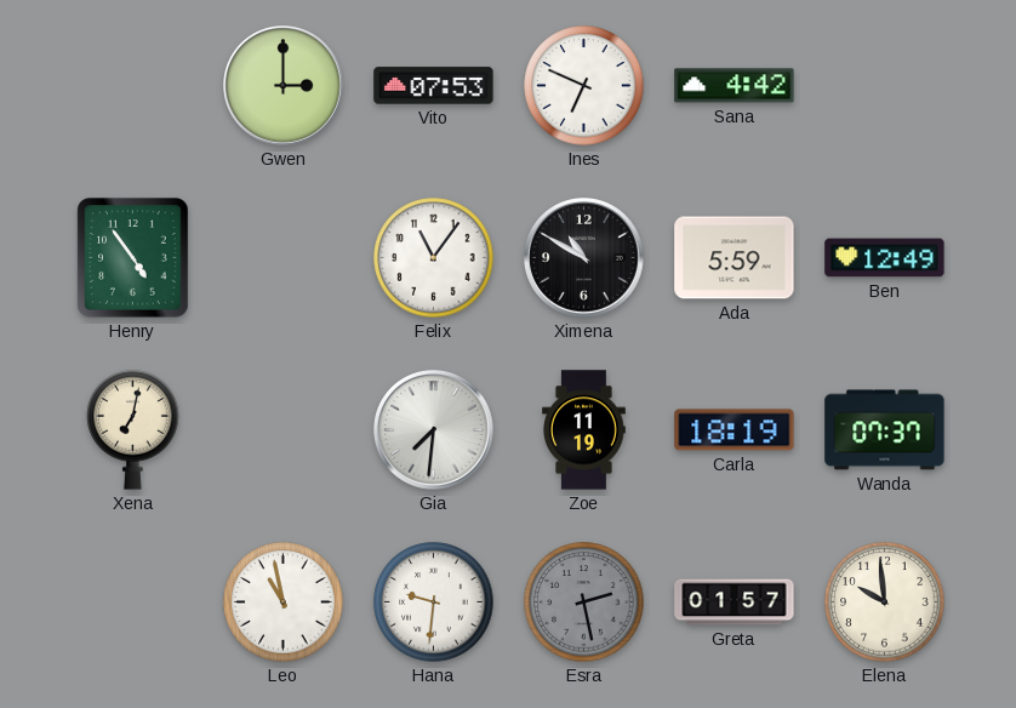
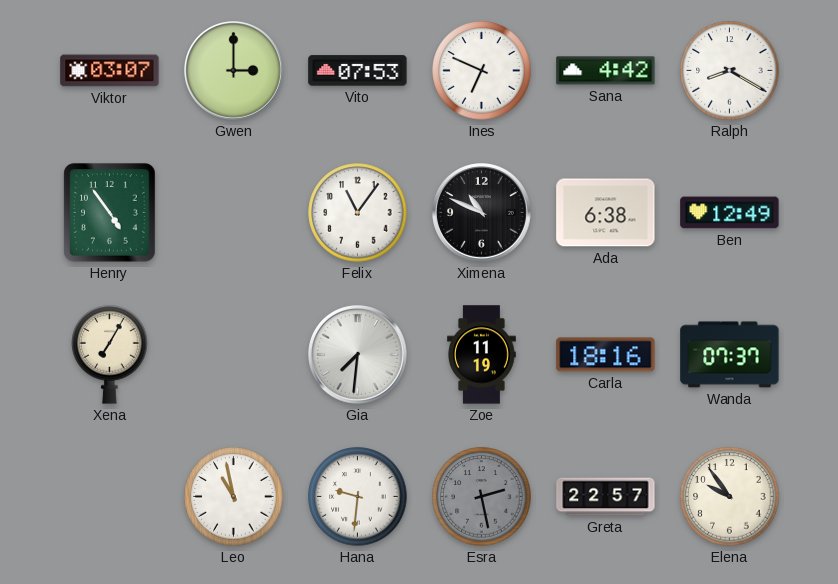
Viktor: none -> 03:07
Ralph: none -> 8:20
Ximena: 10:50 -> 10:49
Ada: 5:59 -> 6:38
Xena: 7:02 -> 7:05
Carla: 18:19 -> 18:16
Greta: 01:57 -> 22:57
Elena: 9:59 -> 9:54
